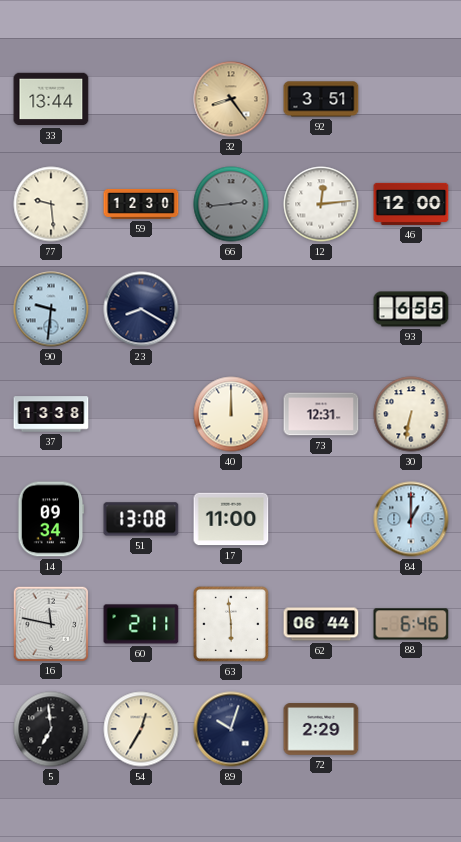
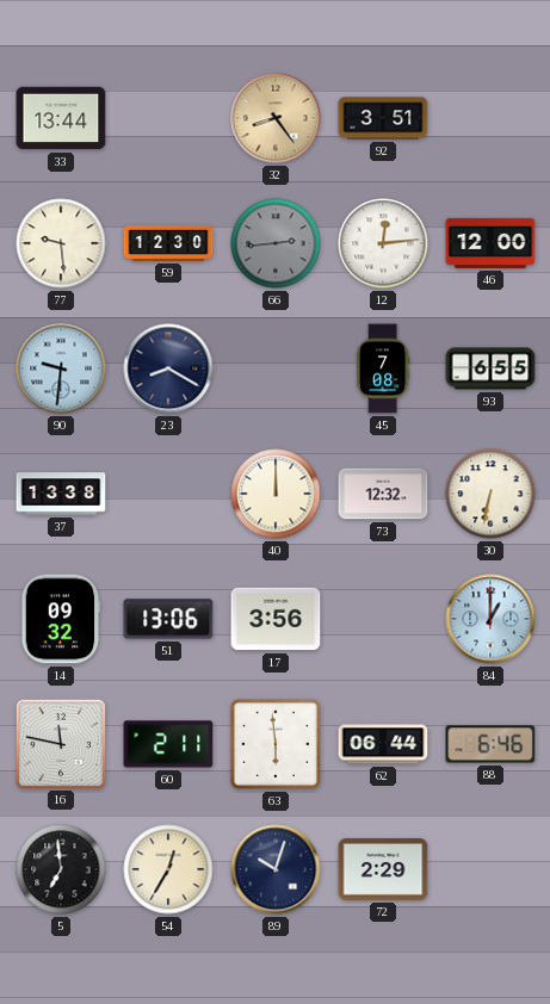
45: none -> 7:08
73: 12:31 -> 12:32
14: 09:34 -> 09:32
51: 13:08 -> 13:06
17: 11:00 -> 3:56
